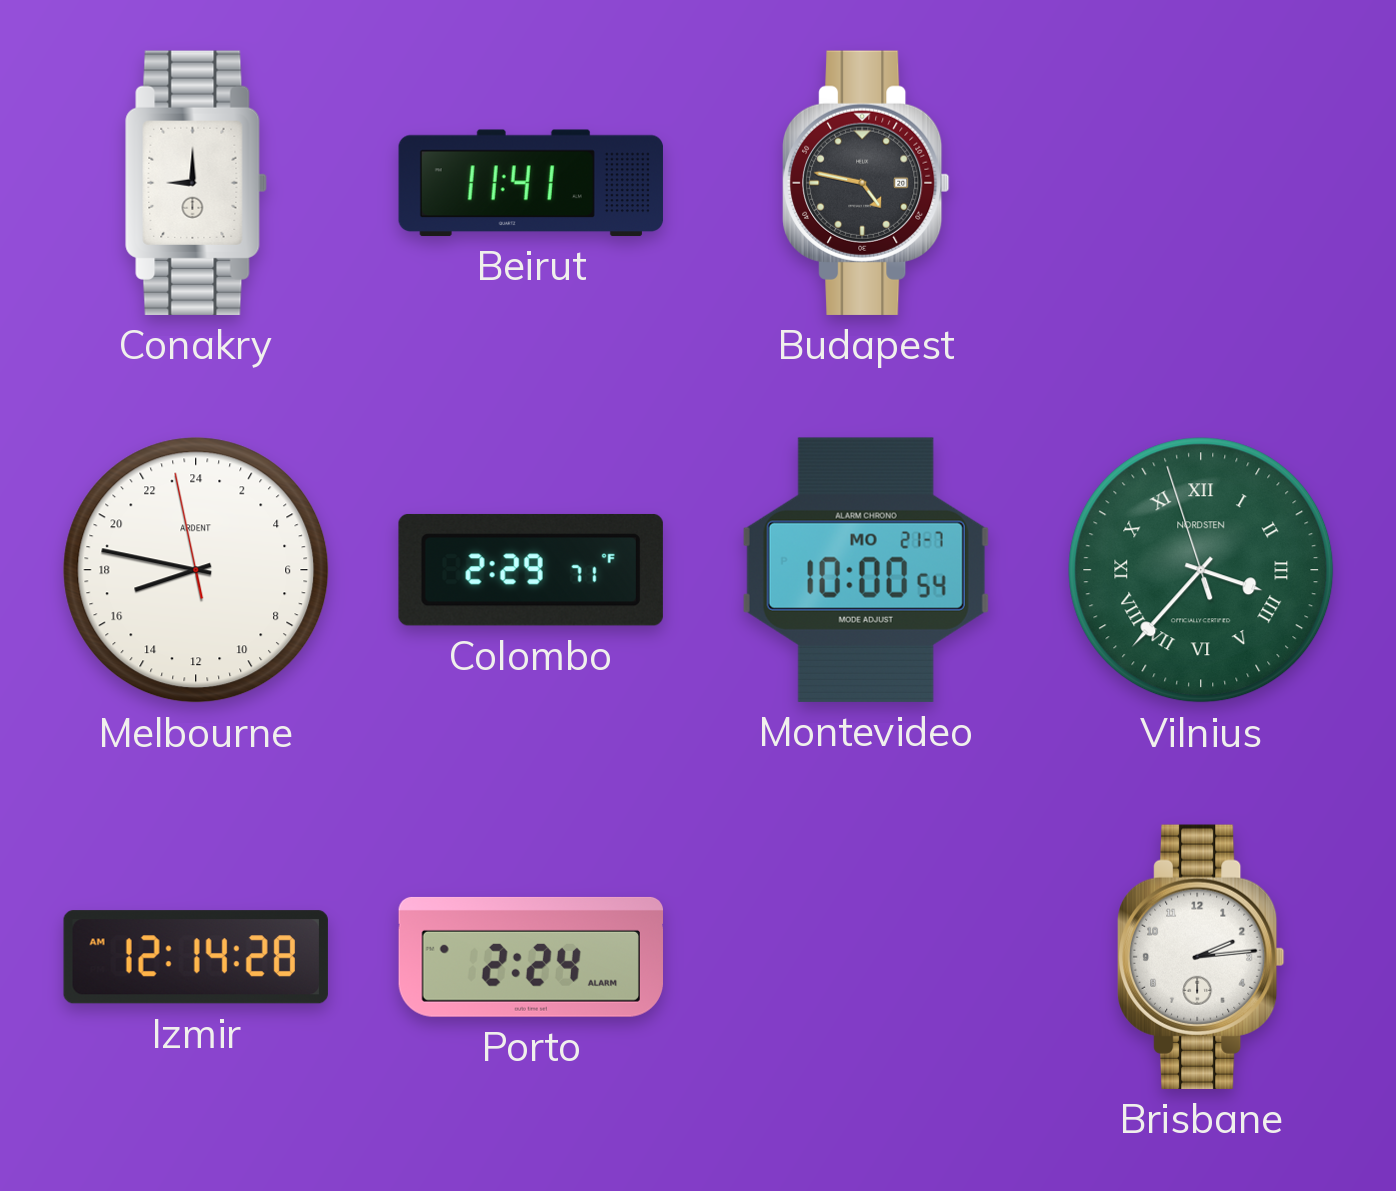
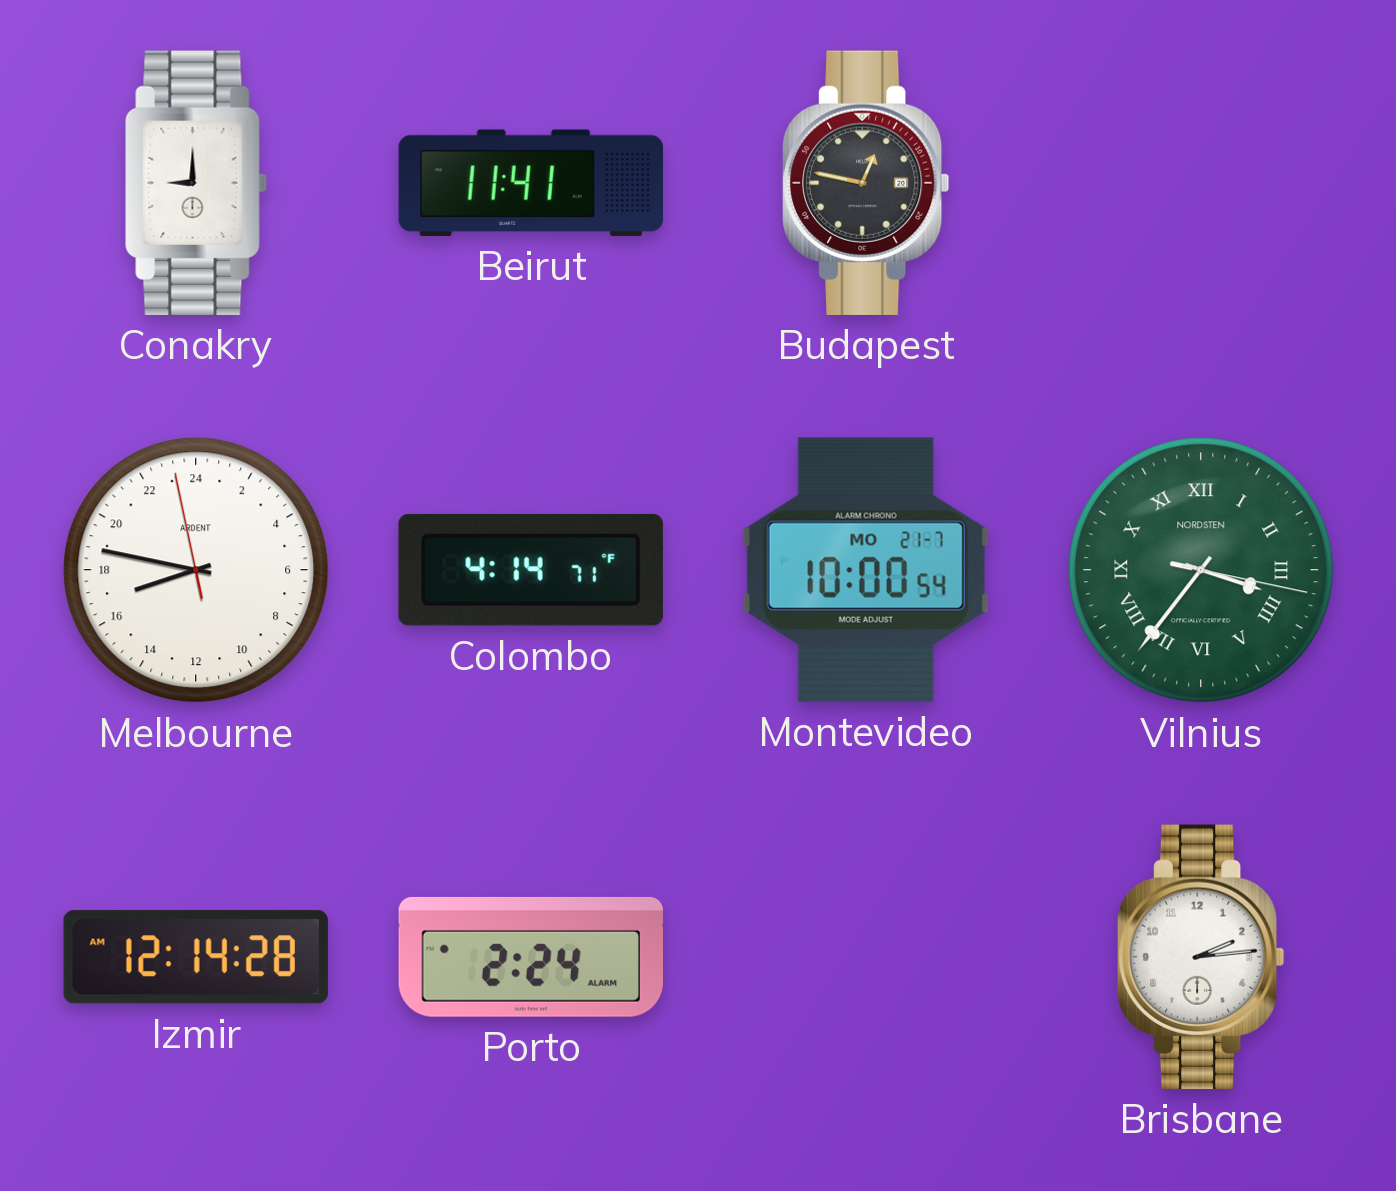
Budapest: 4:47 -> 12:47
Colombo: 2:29 -> 4:14
Vilnius: 3:36:57 -> 3:36:17
